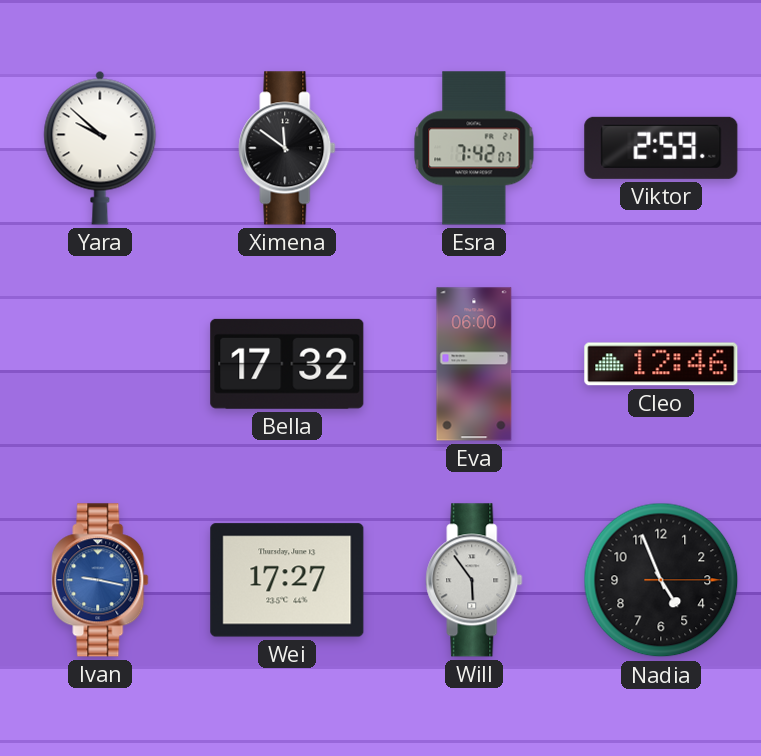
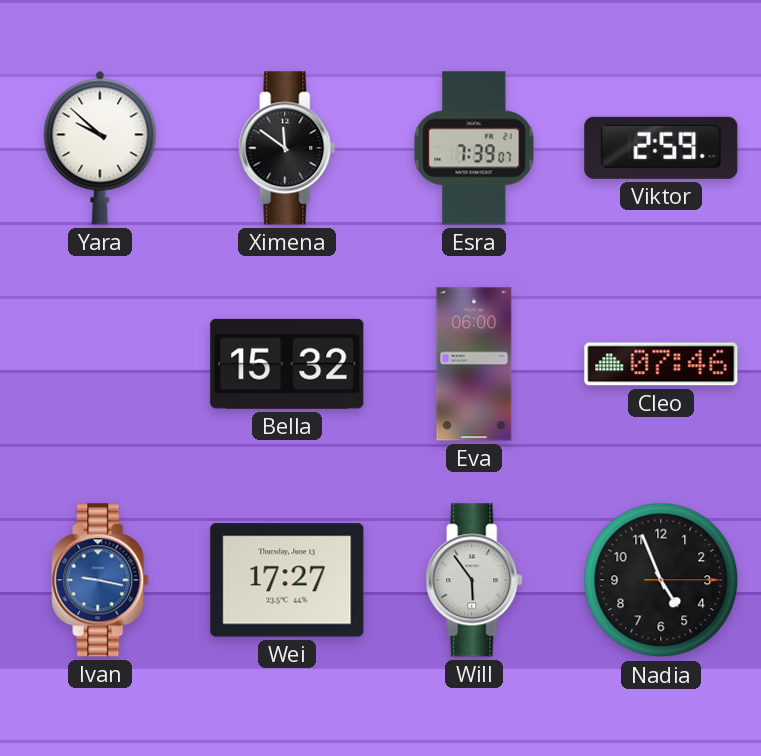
Esra: 7:42 -> 7:39
Bella: 17:32 -> 15:32
Cleo: 12:46 -> 07:46
